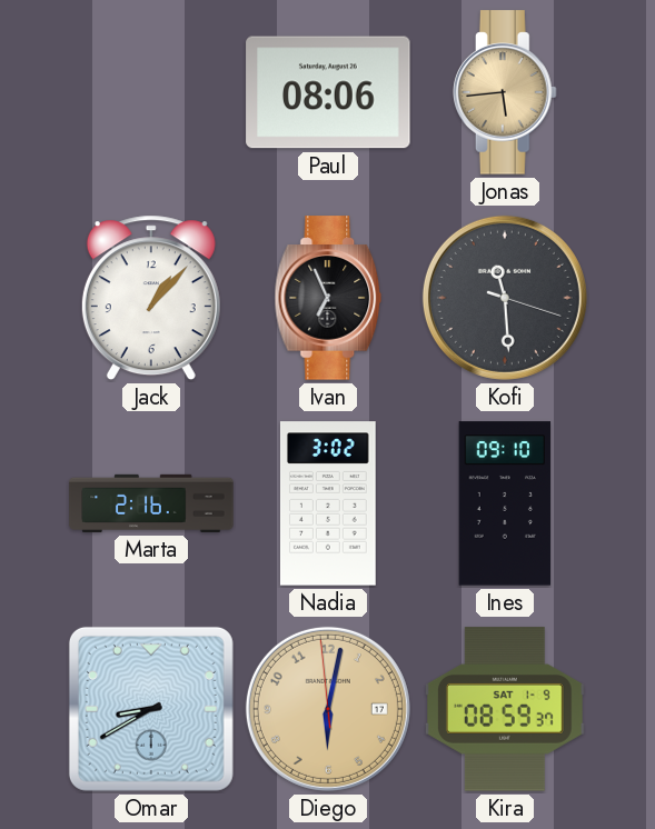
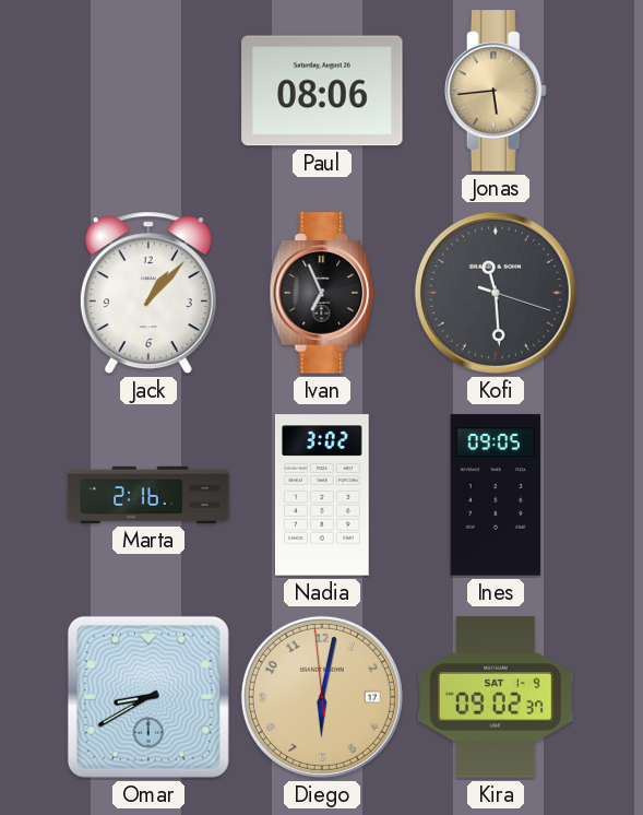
Ines: 09:10 -> 09:05
Kira: 08:59 -> 09:02
